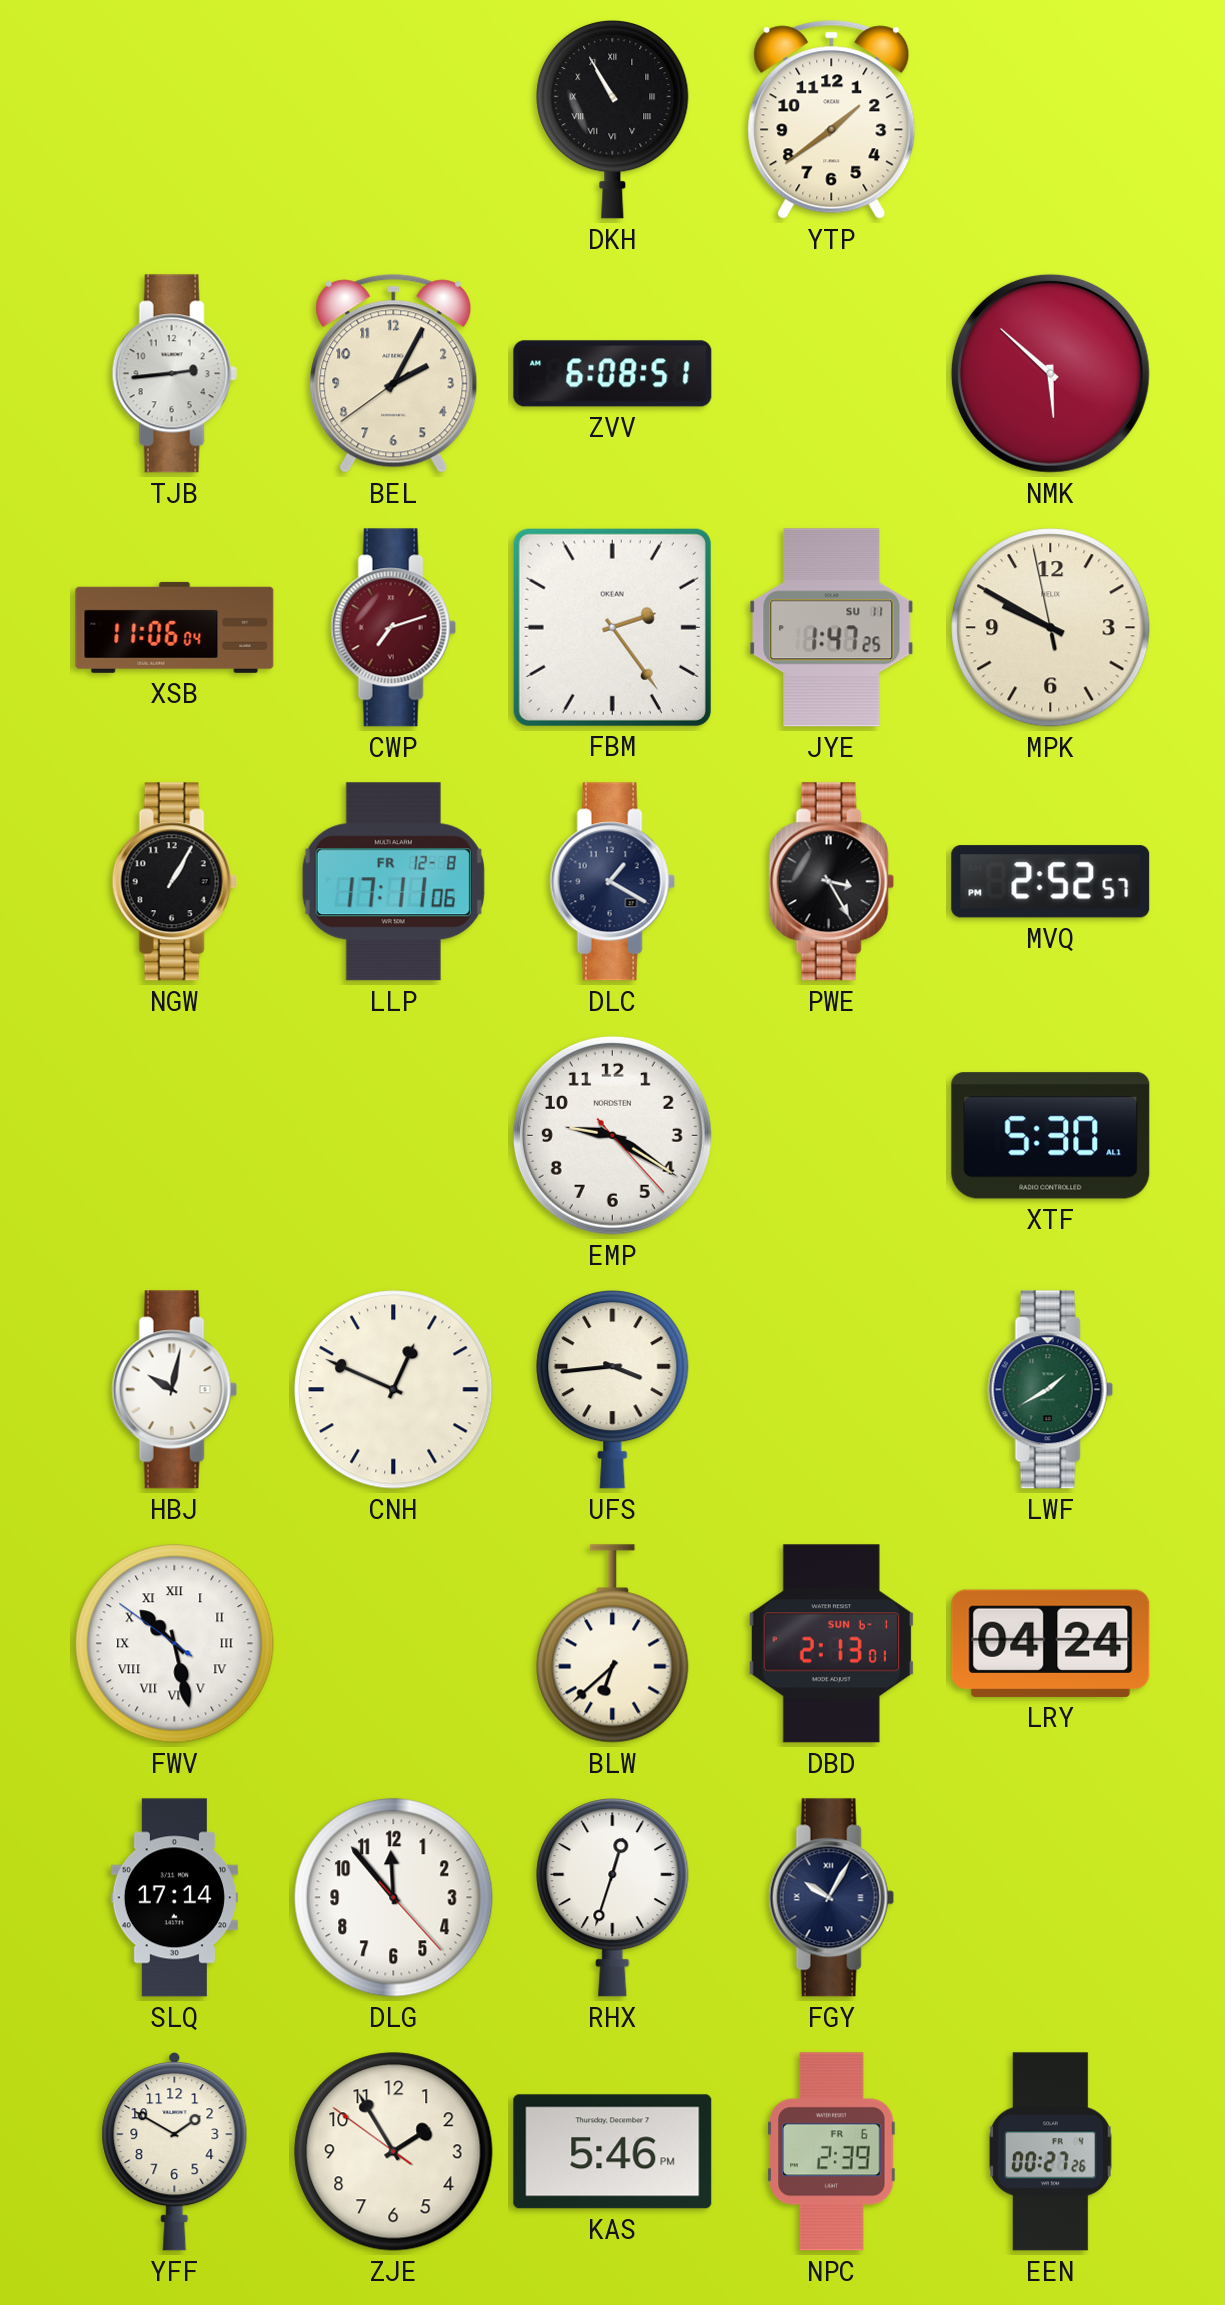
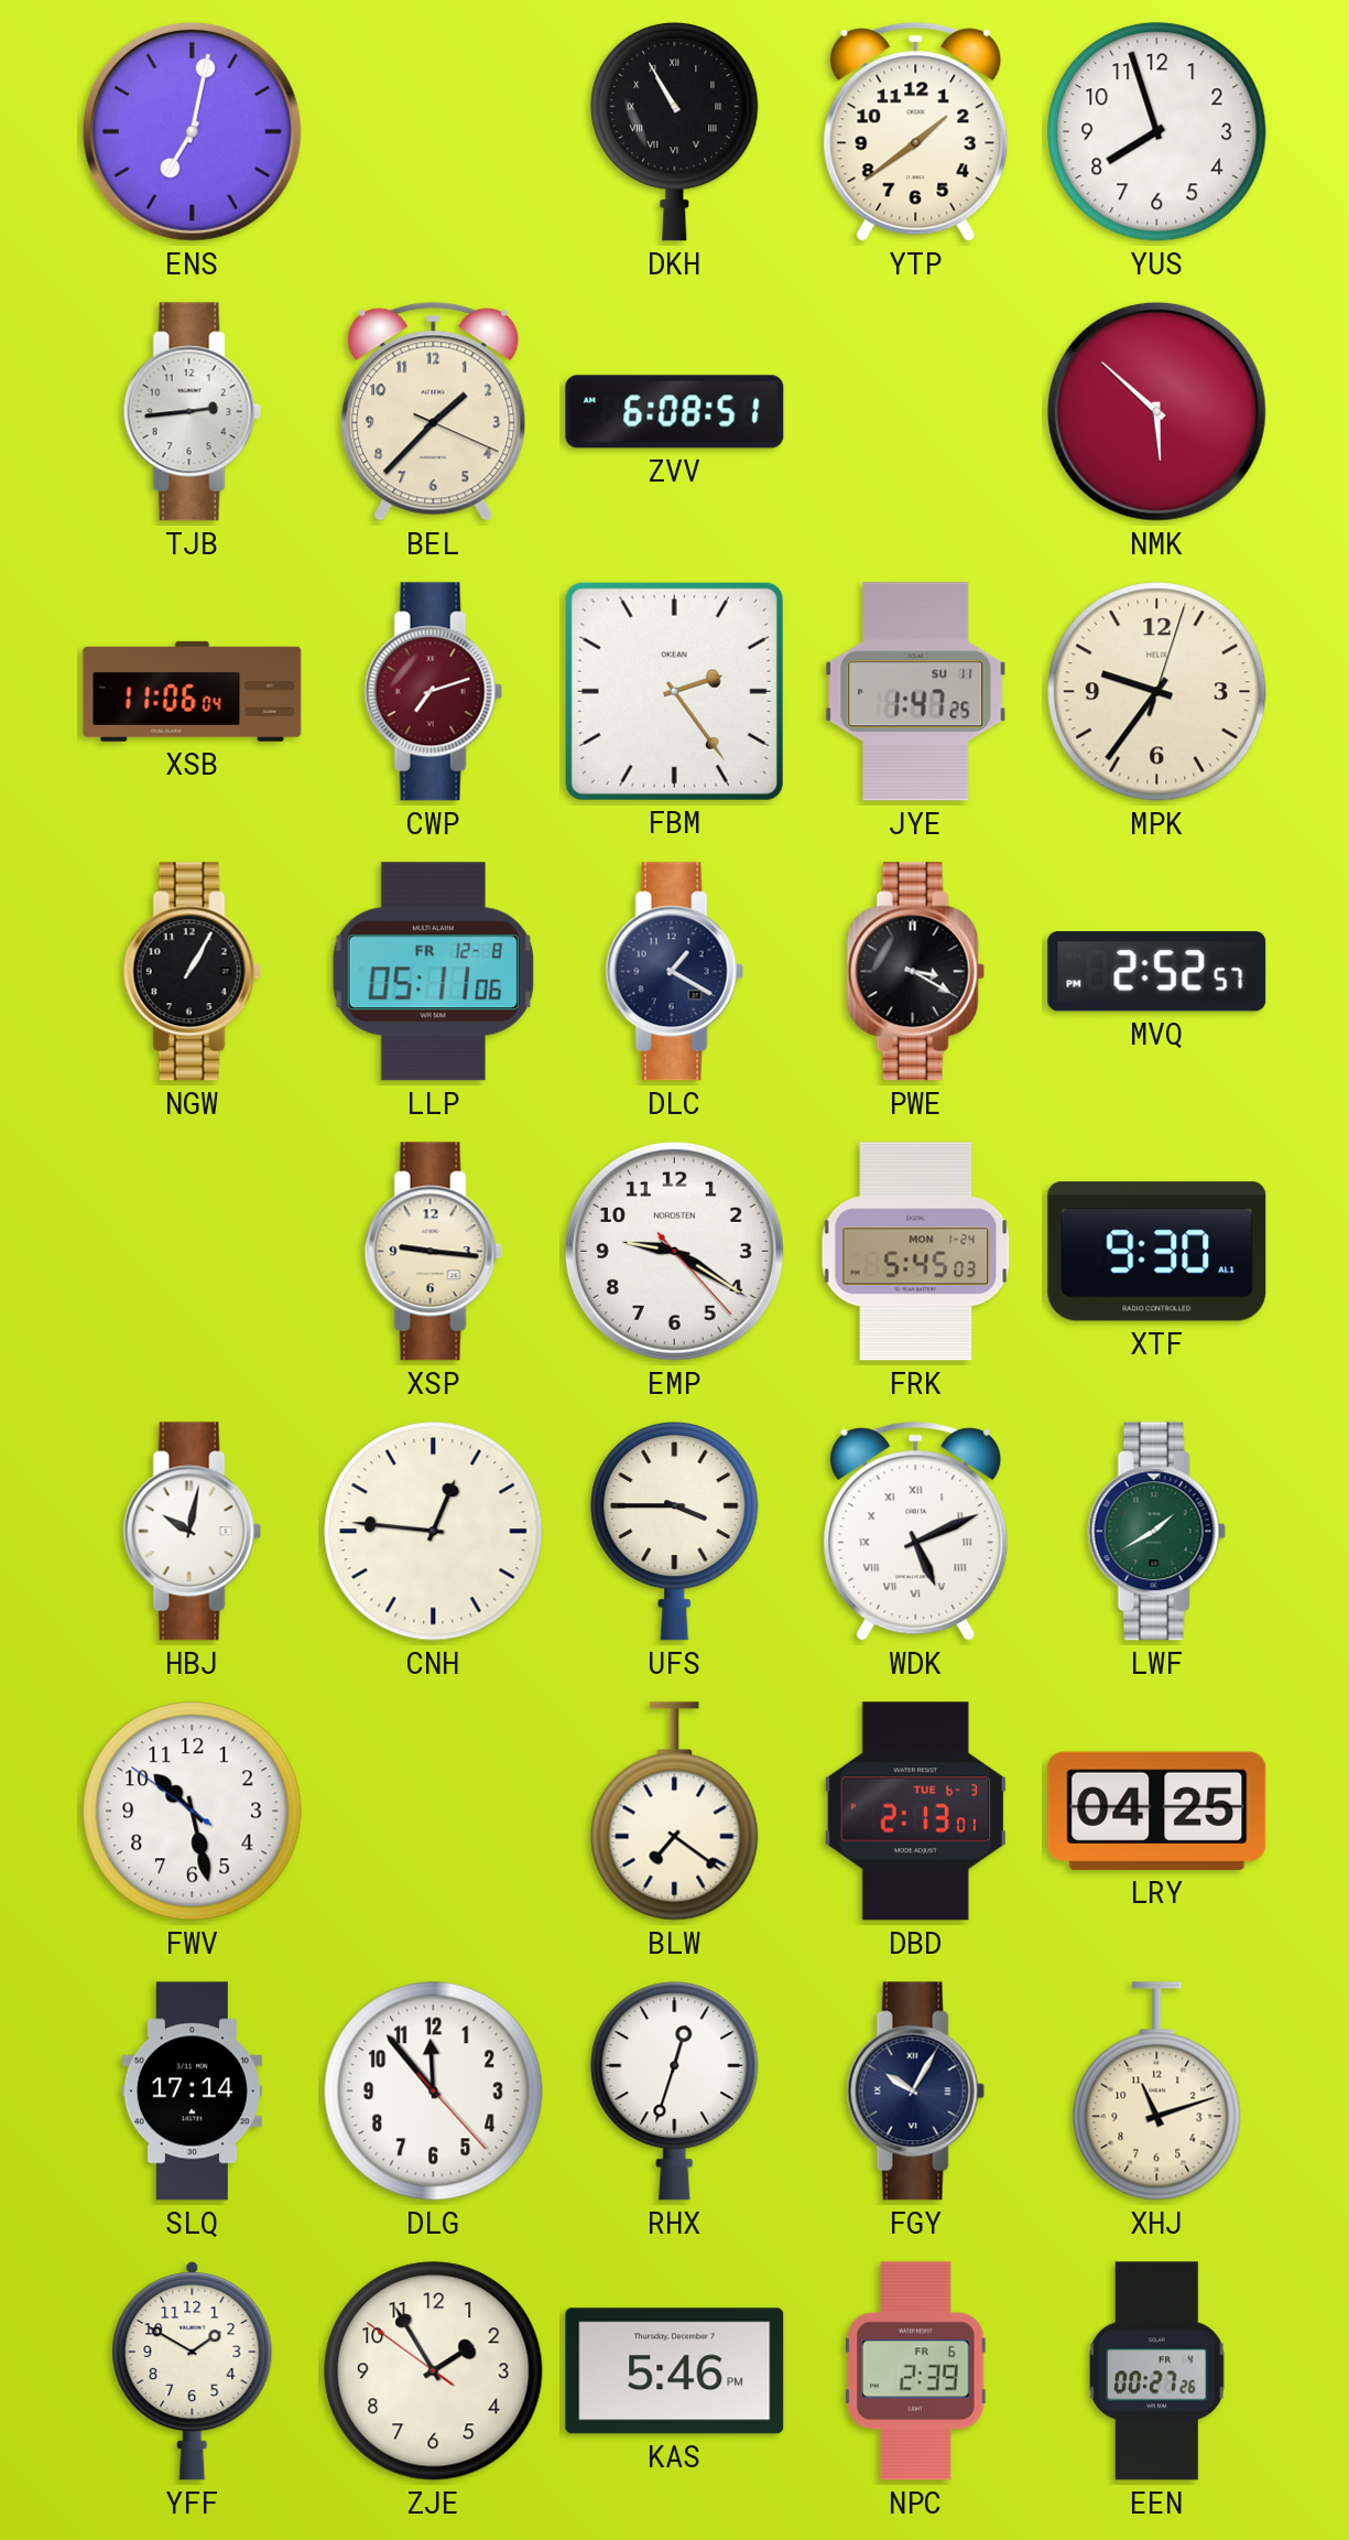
ENS: none -> 7:02
YUS: none -> 7:57
BEL: 2:04 -> 1:37
MPK: 9:49 -> 9:36
LLP: 17:11 -> 05:11
PWE: 3:25 -> 3:20
XSP: none -> 9:16
FRK: none -> 5:45
XTF: 5:30 -> 9:30
CNH: 12:49 -> 12:46
UFS: 3:44 -> 3:45
WDK: none -> 5:11
FWV numerals: Roman -> Arabic
BLW: 6:38 -> 7:21
DBD date: SUN 6-1 -> TUE 6-3
LRY: 04:24 -> 04:25
XHJ: none -> 11:12
